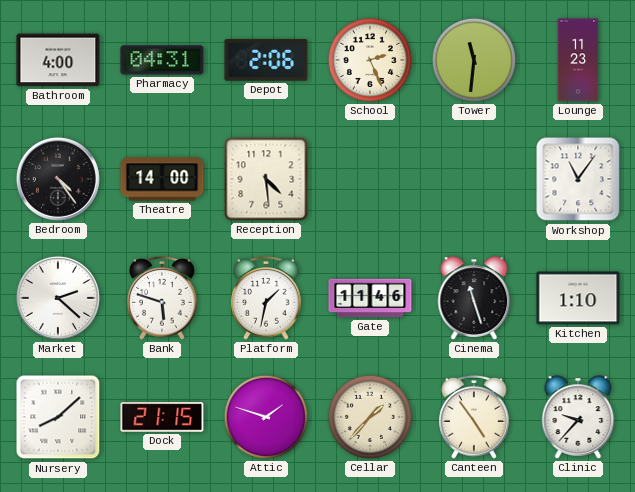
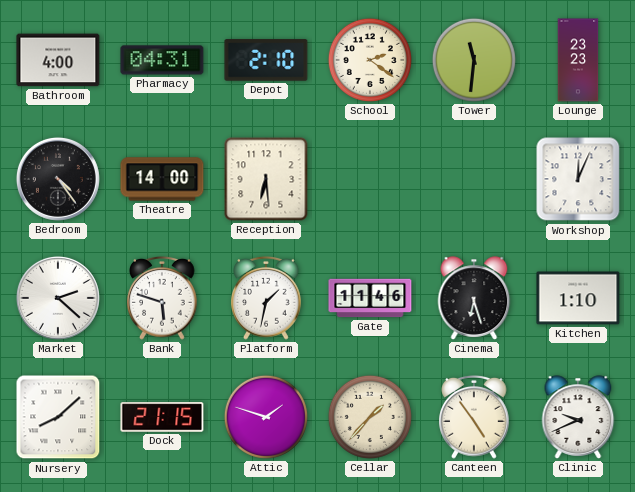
Depot: 2:06 -> 2:10
School: 2:26 -> 2:21
Lounge: 11:23 -> 23:23
Reception: 4:29 -> 6:29
Workshop: 11:06 -> 12:04
Cinema: 11:27 -> 6:27
Clinic: 9:37 -> 9:41
